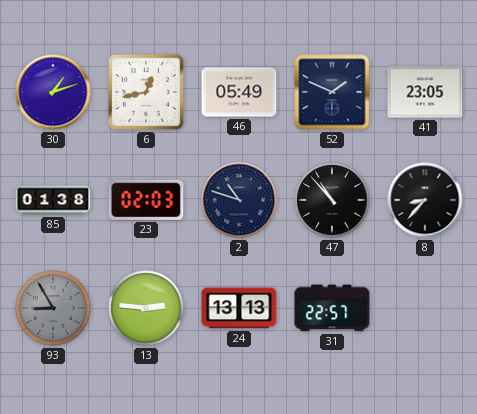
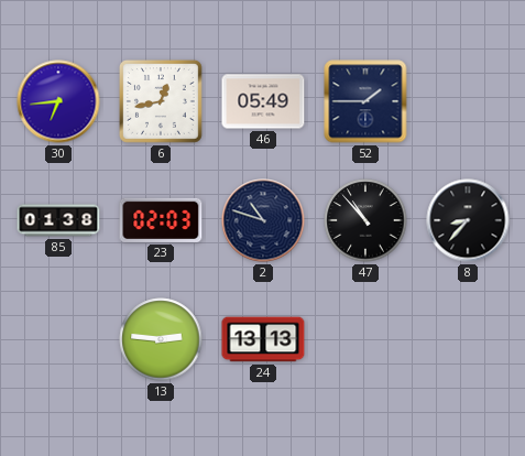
30: 1:12 -> 6:44
52: 1:49 -> 1:45
41: 23:05 -> none
93: 8:55 -> none
31: 22:57 -> none
